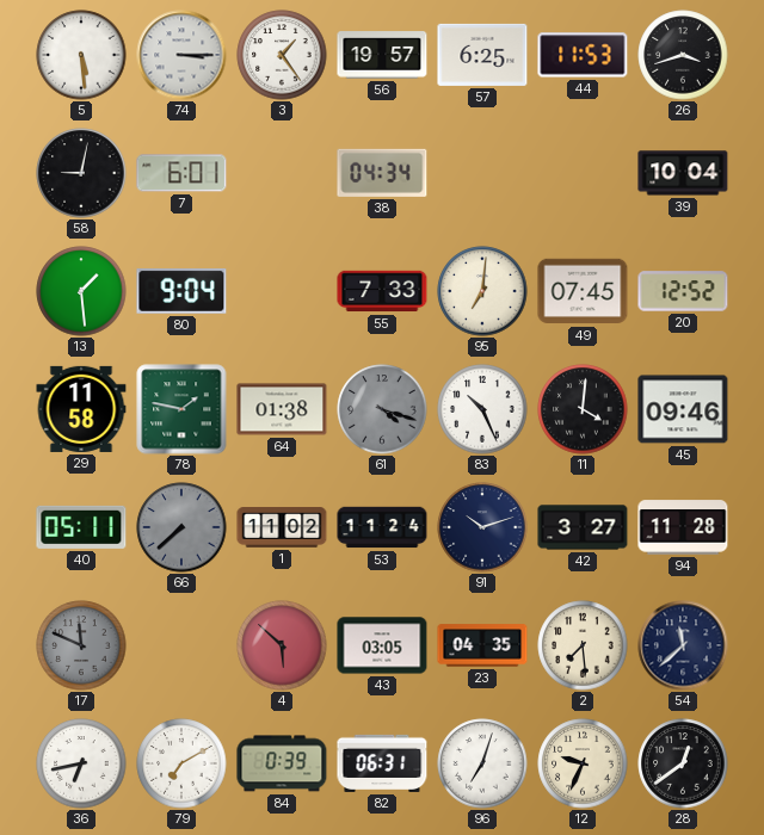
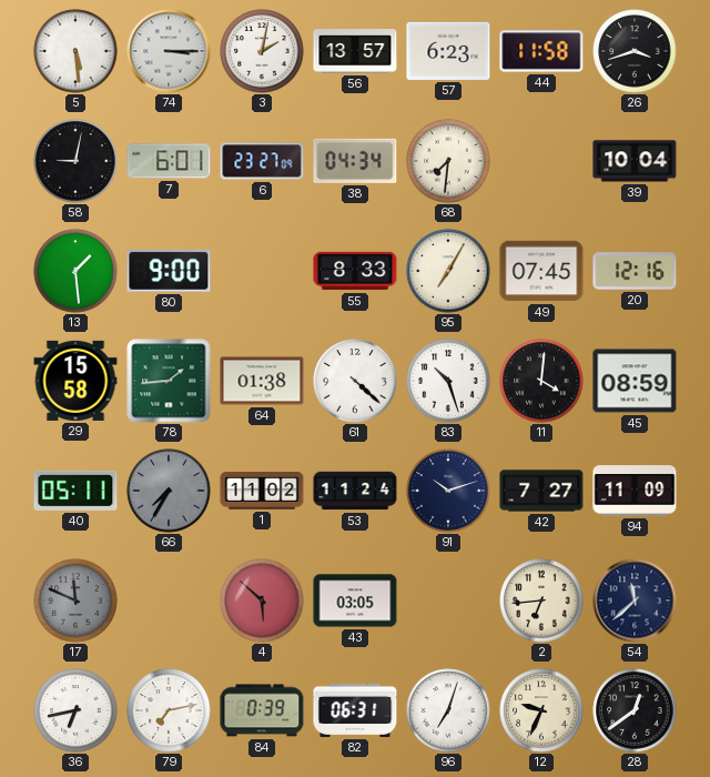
3: 1:24 -> 2:02
56: 19:57 -> 13:57
57: 6:25 -> 6:23
44: 11:53 -> 11:58
6: none -> 23:27
68: none -> 7:31
80: 9:04 -> 9:00
55: 7:33 -> 8:33
95: 7:01 -> 7:05
20: 12:52 -> 12:16
29: 11:58 -> 15:58
78: 1:47 -> 1:44
61: 4:18 -> 4:22
61 dial: grey -> white
83: 10:26 -> 10:27
45: 09:46 -> 08:59
66: 7:38 -> 7:35
42: 3:27 -> 7:27
94: 11:28 -> 11:09
23: 04:35 -> none
2: 7:29 -> 6:44
79: 7:10 -> 7:13
